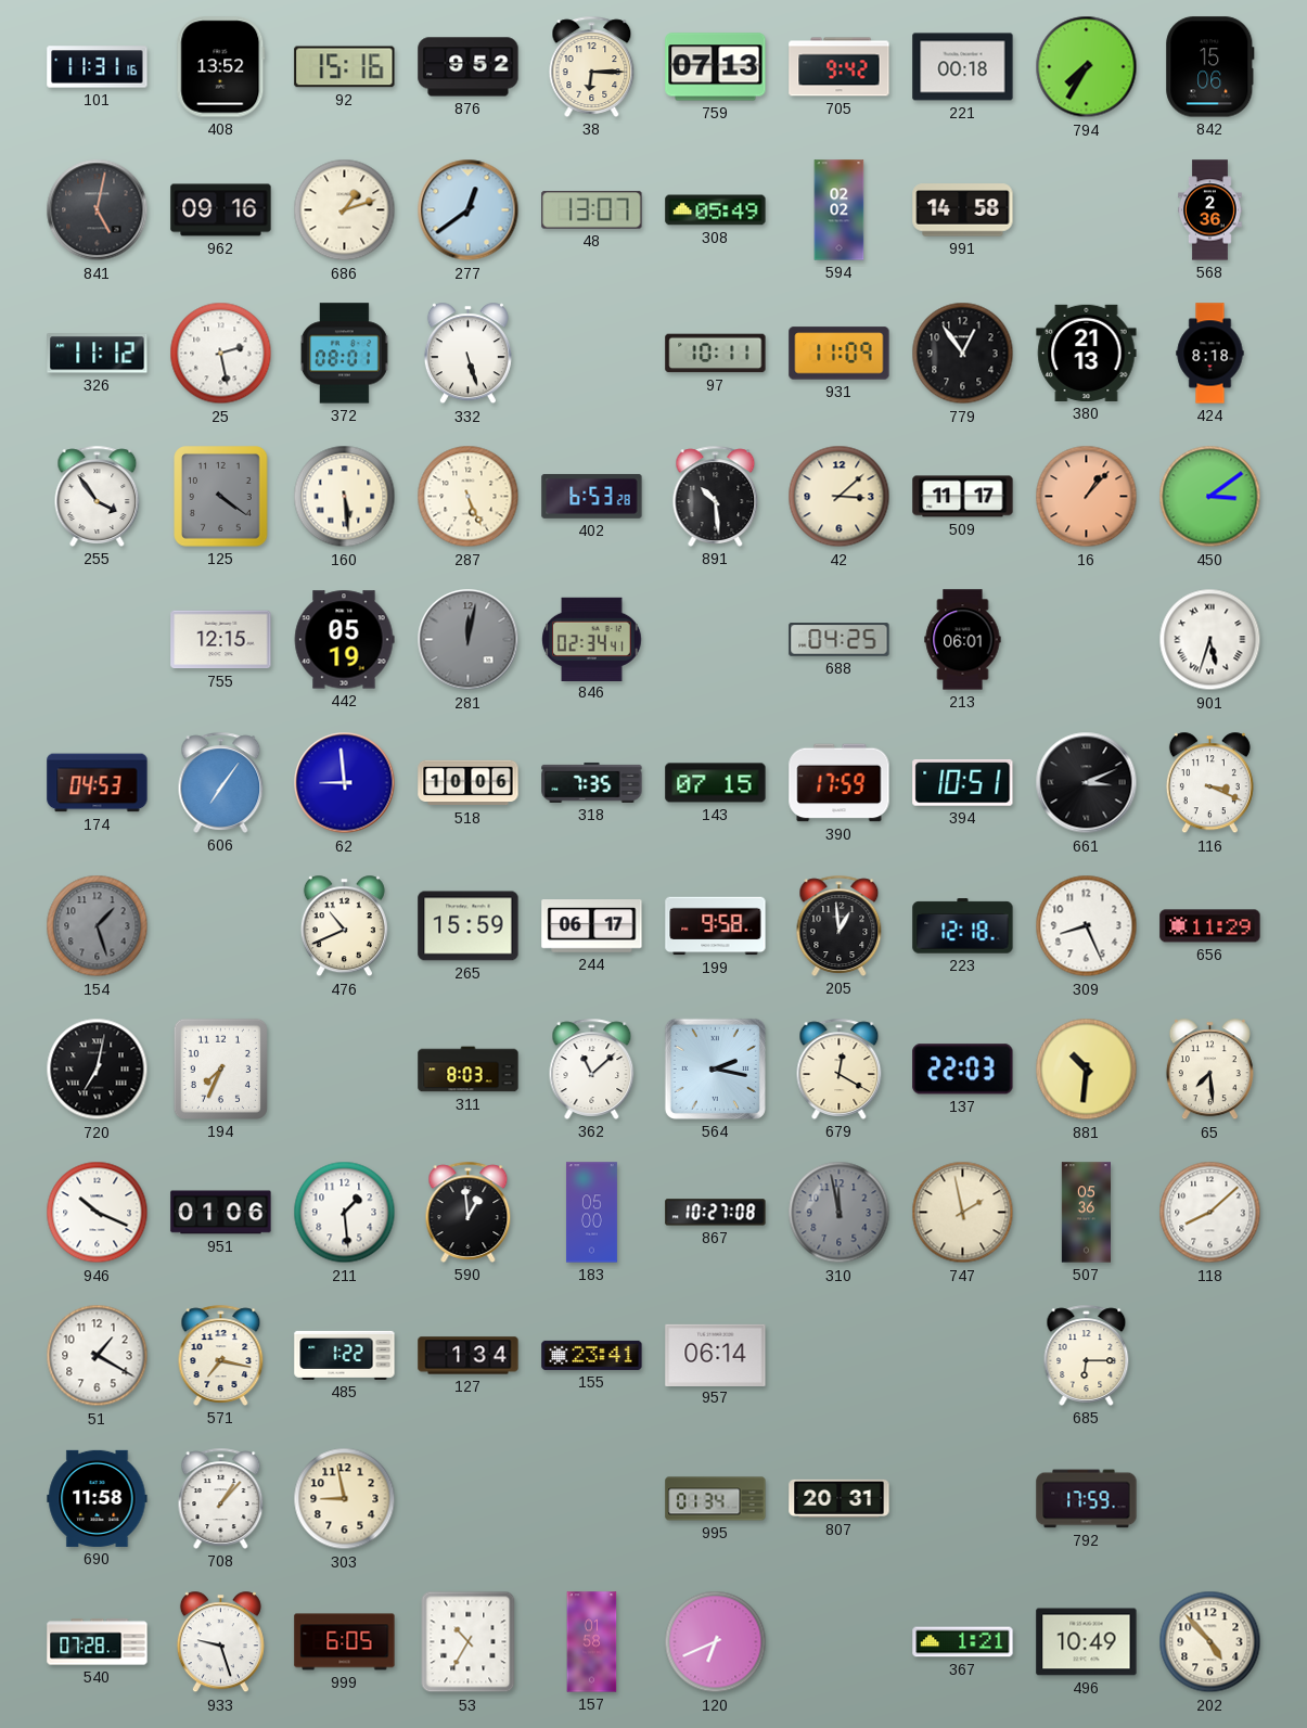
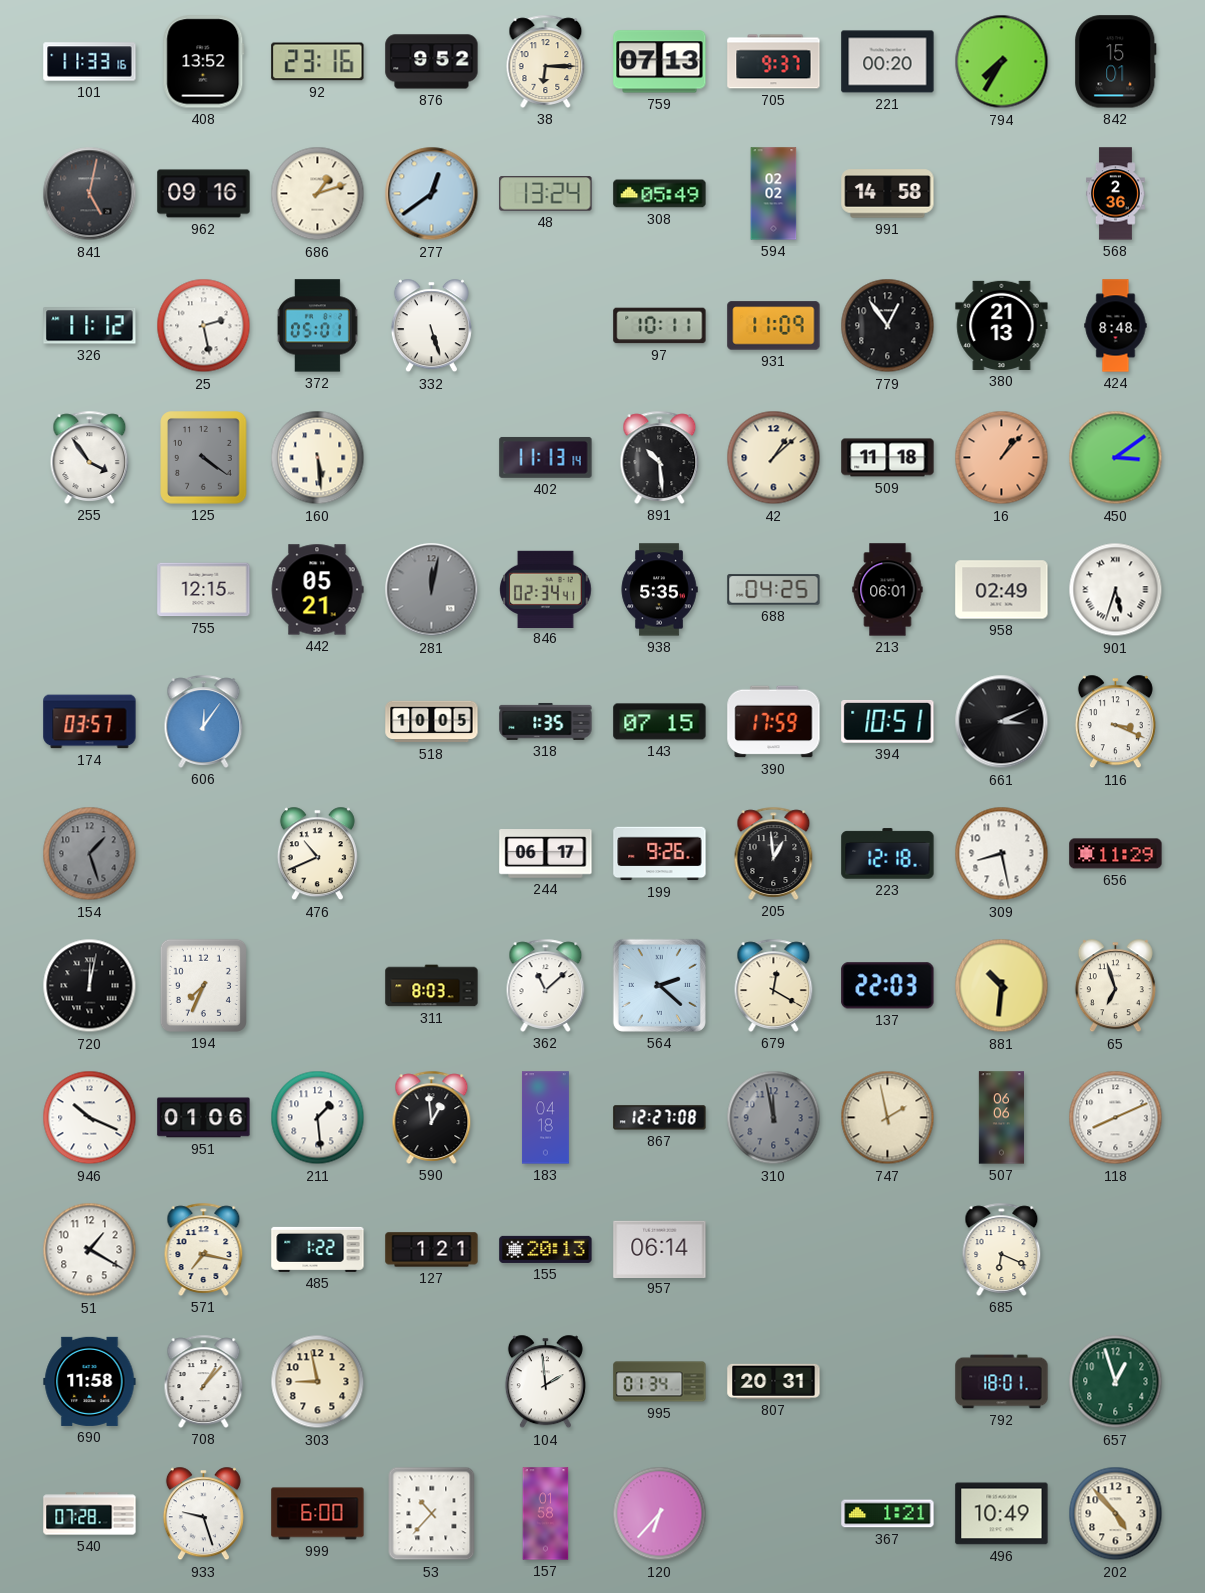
101: 11:31 -> 11:33
92: 15:16 -> 23:16
705: 9:42 -> 9:37
221: 00:18 -> 00:20
842: 15:06 -> 15:01
48: 13:07 -> 13:24
372: 08:01 -> 05:01
424: 8:18 -> 8:48
287: 5:26 -> none
402: 6:53 -> 11:13
42: 3:08 -> 1:08
509: 11:17 -> 11:18
442: 05:19 -> 05:21
938: none -> 5:35
958: none -> 02:49
174: 04:53 -> 03:57
606: 7:06 -> 12:06
62: 8:59 -> none
518: 10:06 -> 10:05
318: 7:35 -> 1:35
265: 15:59 -> none
199: 9:58 -> 9:26
309: 8:26 -> 8:28
720: 7:02 -> 12:02
564: 2:17 -> 2:22
65: 7:29 -> 6:57
183: 05:00 -> 04:18
867: 10:27 -> 12:27
507: 05:36 -> 06:06
118: 8:08 -> 8:11
127: 1:34 -> 1:21
155: 23:41 -> 20:13
685: 6:15 -> 6:19
104: none -> 1:59
792: 17:59 -> 18:01
657: none -> 12:57
999: 6:05 -> 6:00
53: 10:35 -> 10:37
120: 6:41 -> 6:37
